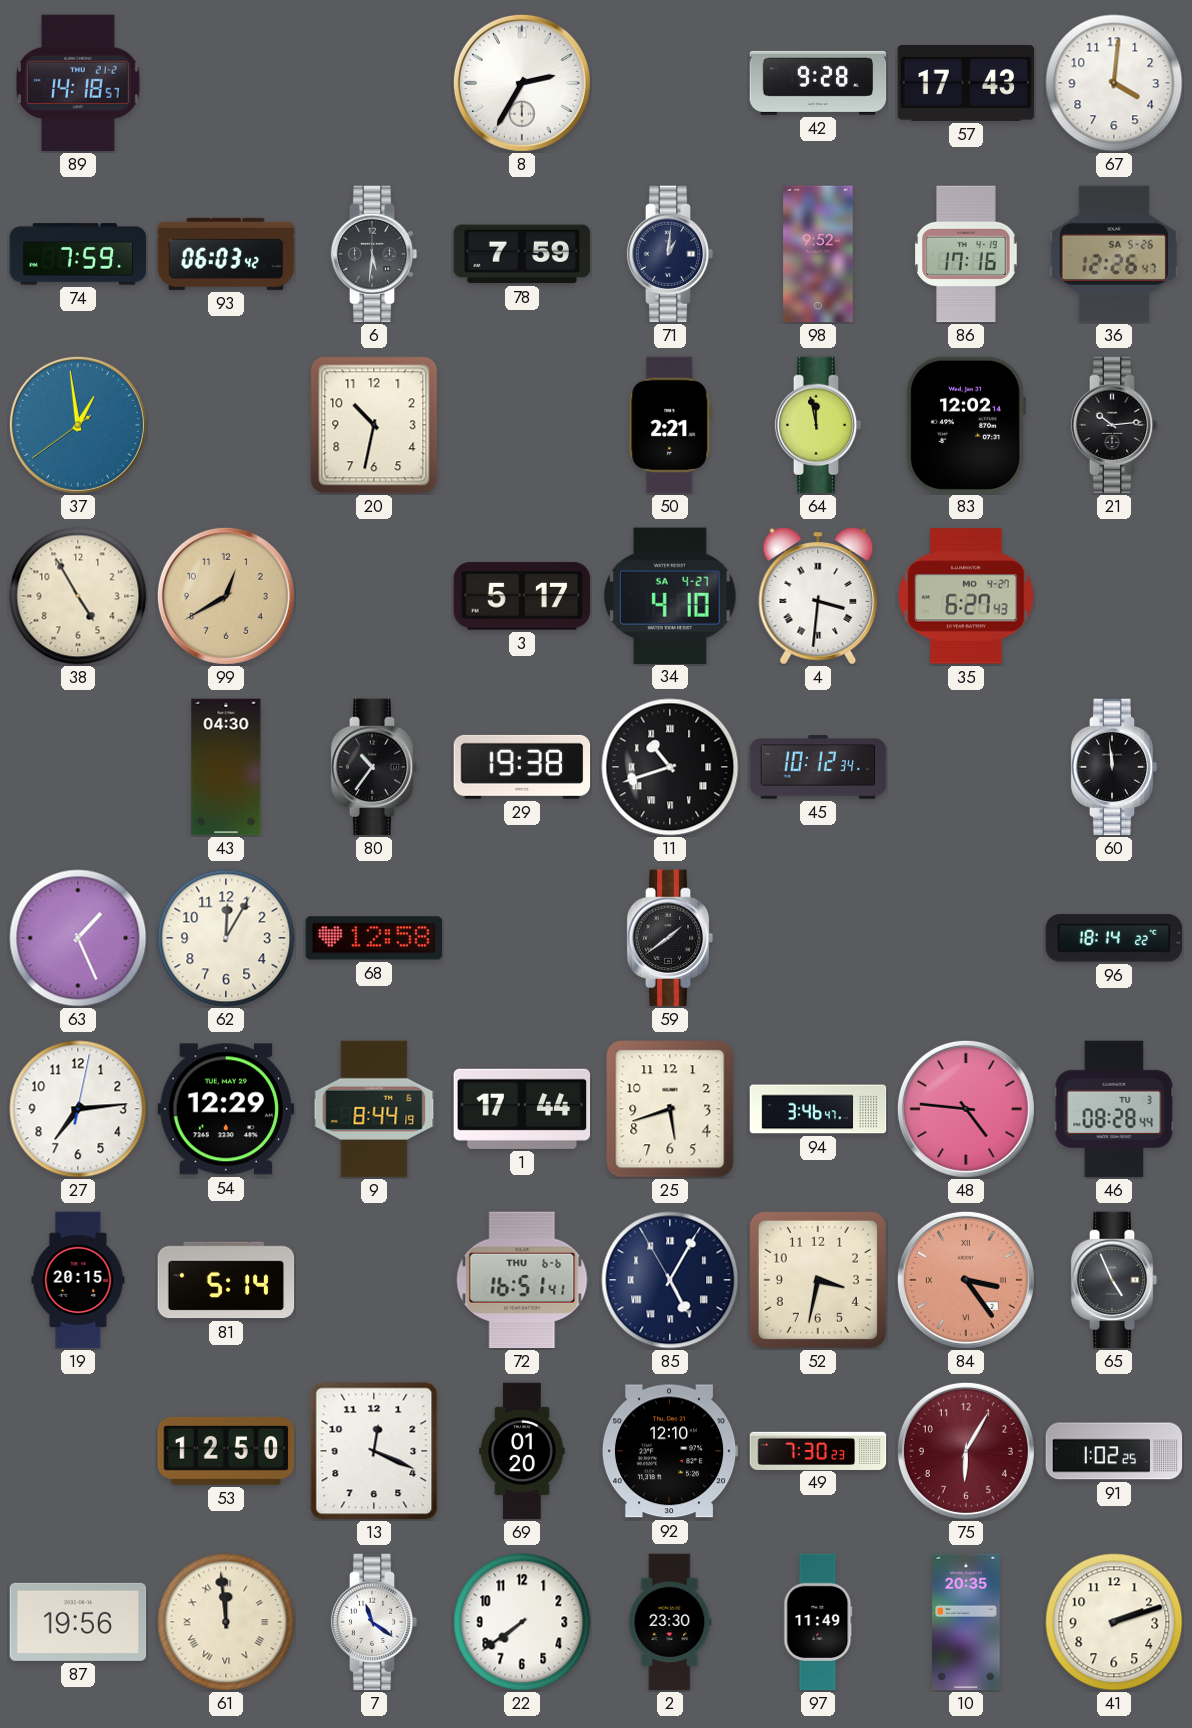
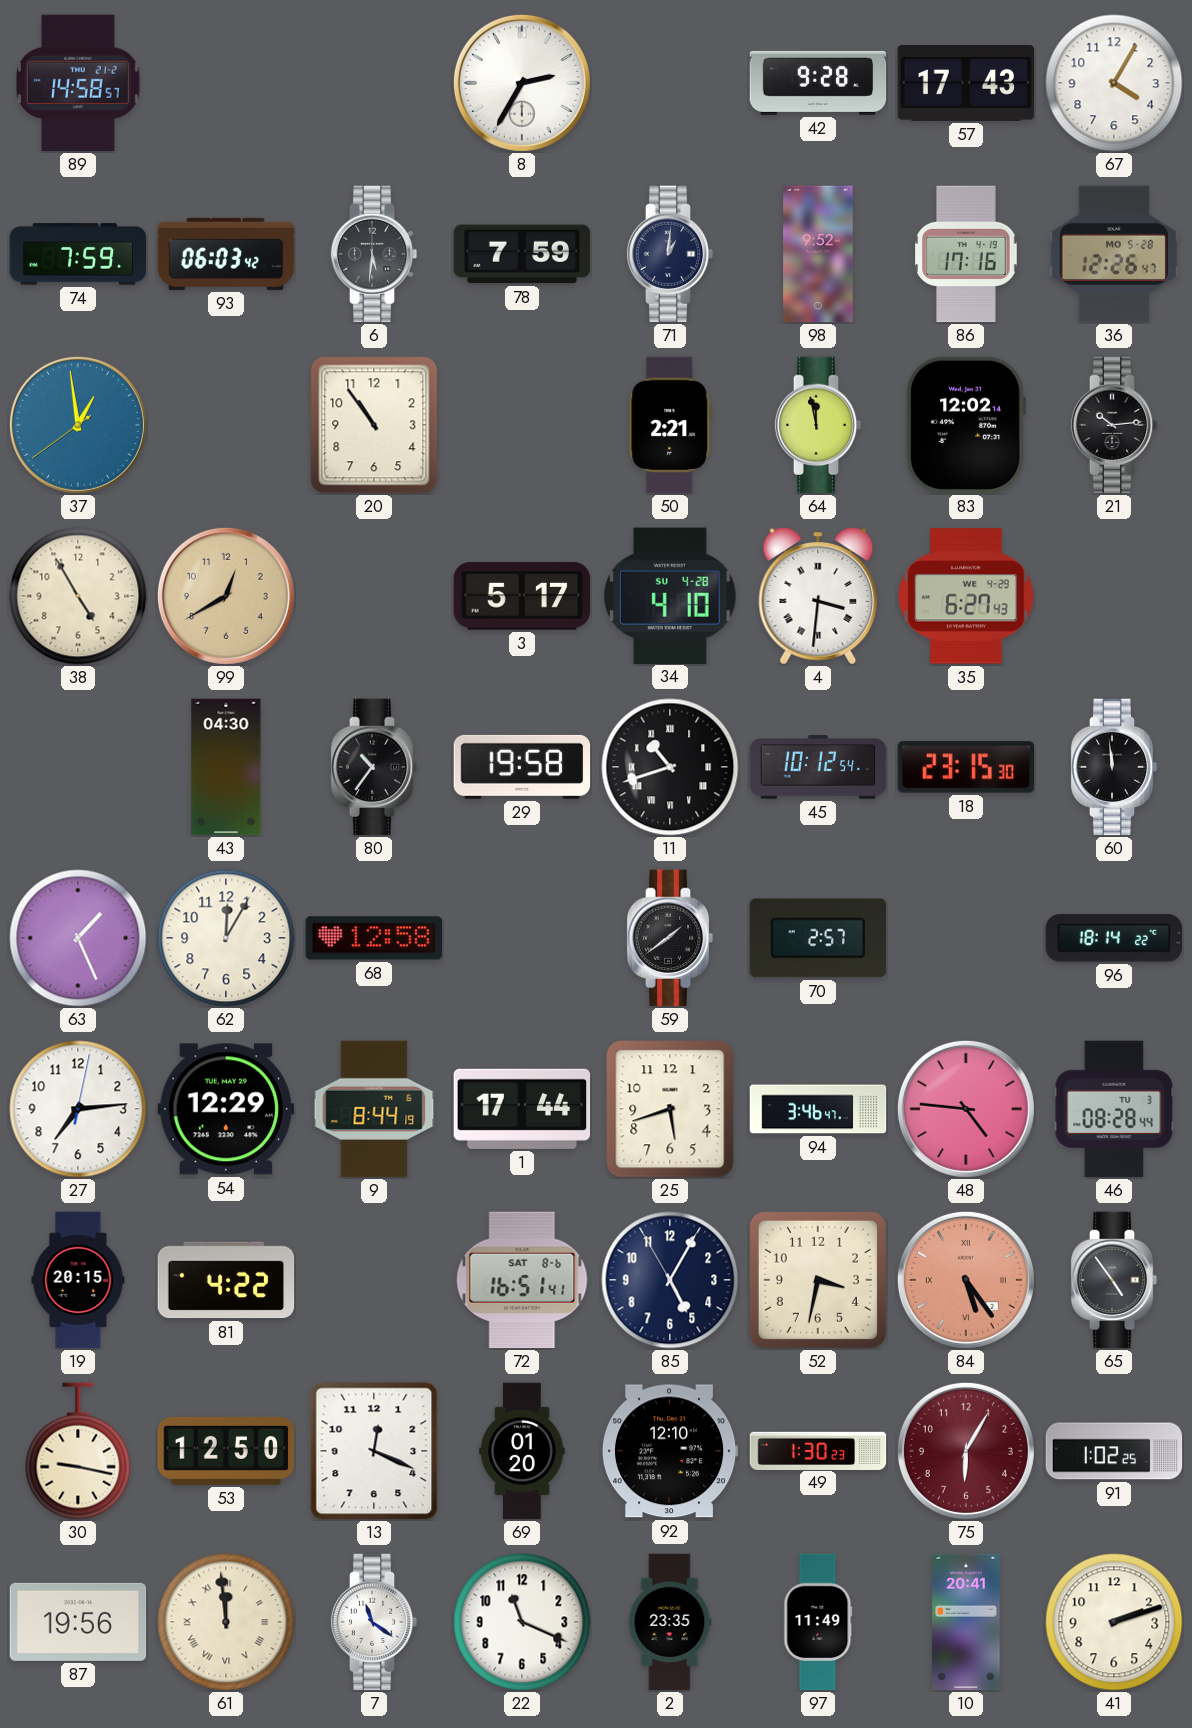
89: 14:18 -> 14:58
67: 4:01 -> 4:05
36 date: SA 5-26 -> MO 5-28
20: 10:32 -> 10:54
34 date: SA 4-27 -> SU 4-28
35 date: MO 4-27 -> WE 4-29
29: 19:38 -> 19:58
45: 10:12:34 -> 10:12:54
18: none -> 23:15
70: none -> 2:57
81: 5:14 -> 4:22
72 date: THU 6-6 -> SAT 8-6
85 numerals: Roman -> Arabic
84: 3:24 -> 5:24
65: 4:56 -> 4:54
30: none -> 9:17
49: 7:30 -> 1:30
22: 7:39 -> 11:19
2: 23:30 -> 23:35
10: 20:35 -> 20:41
